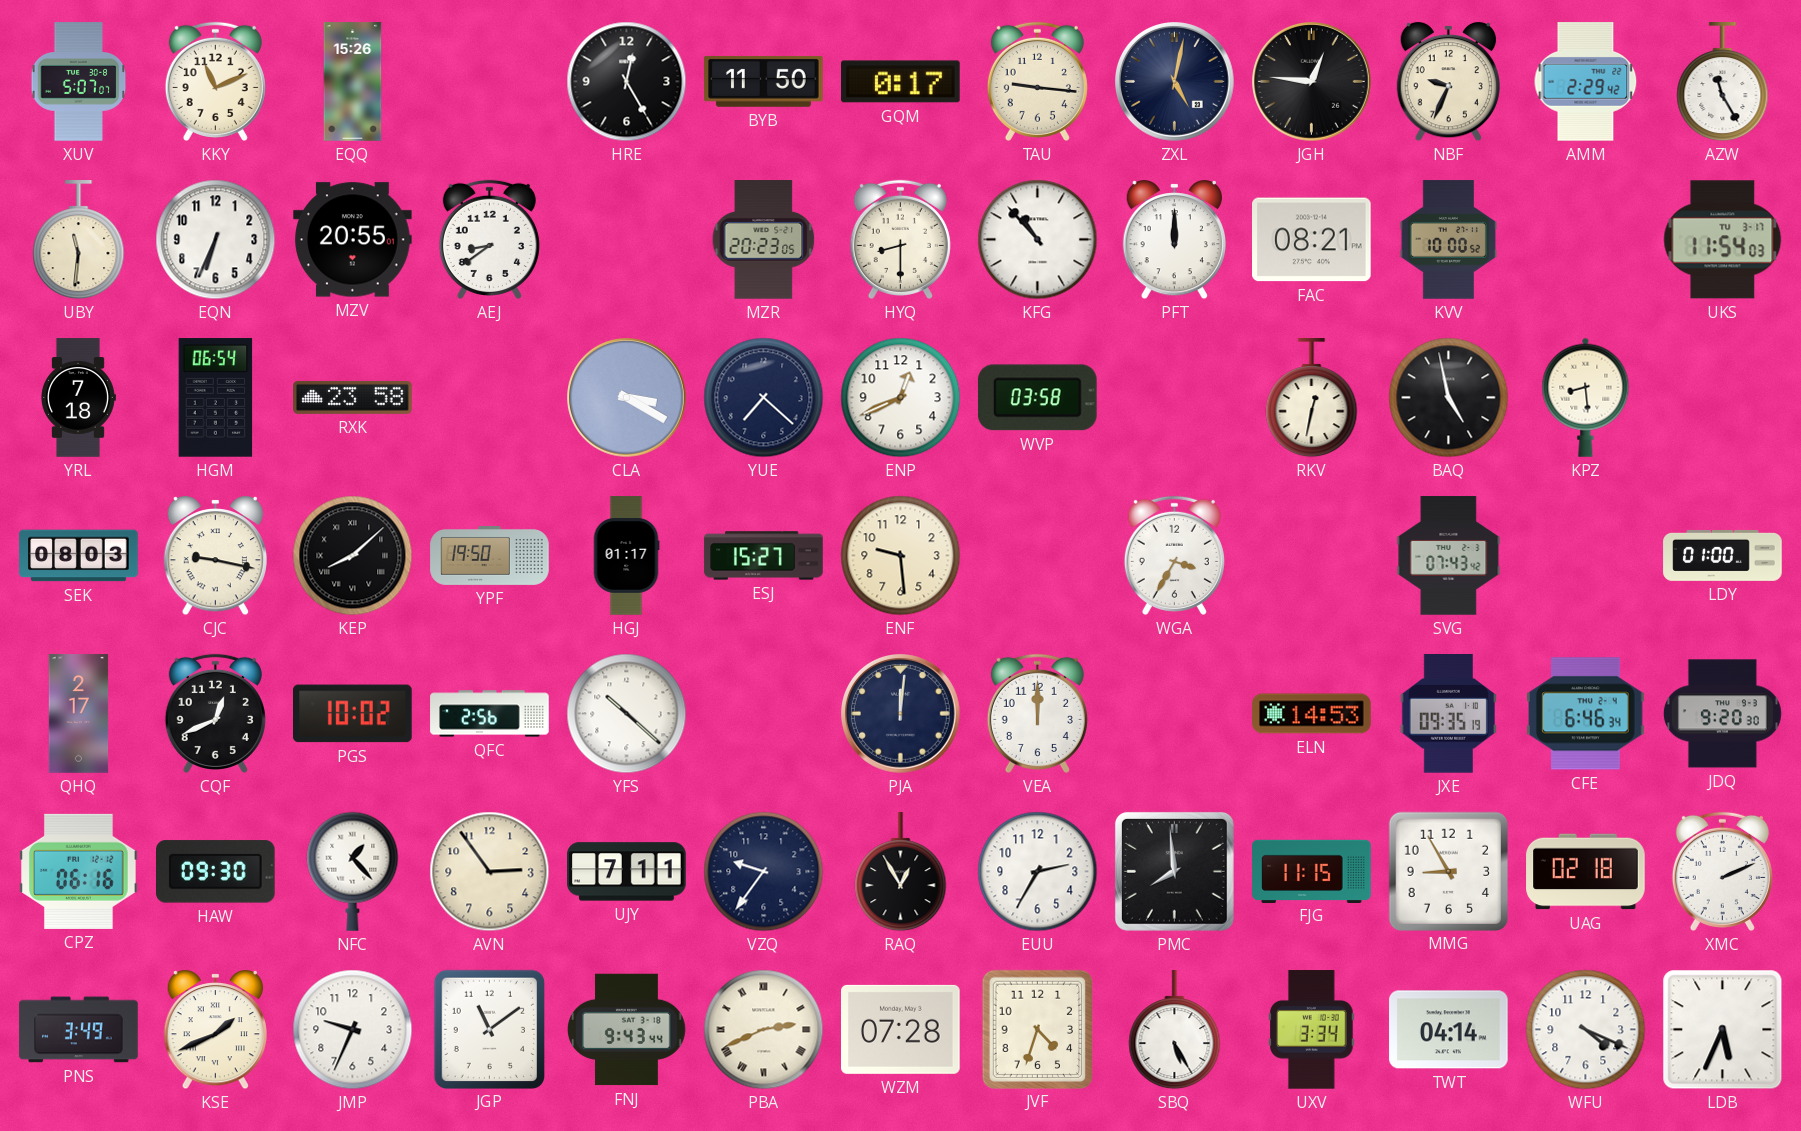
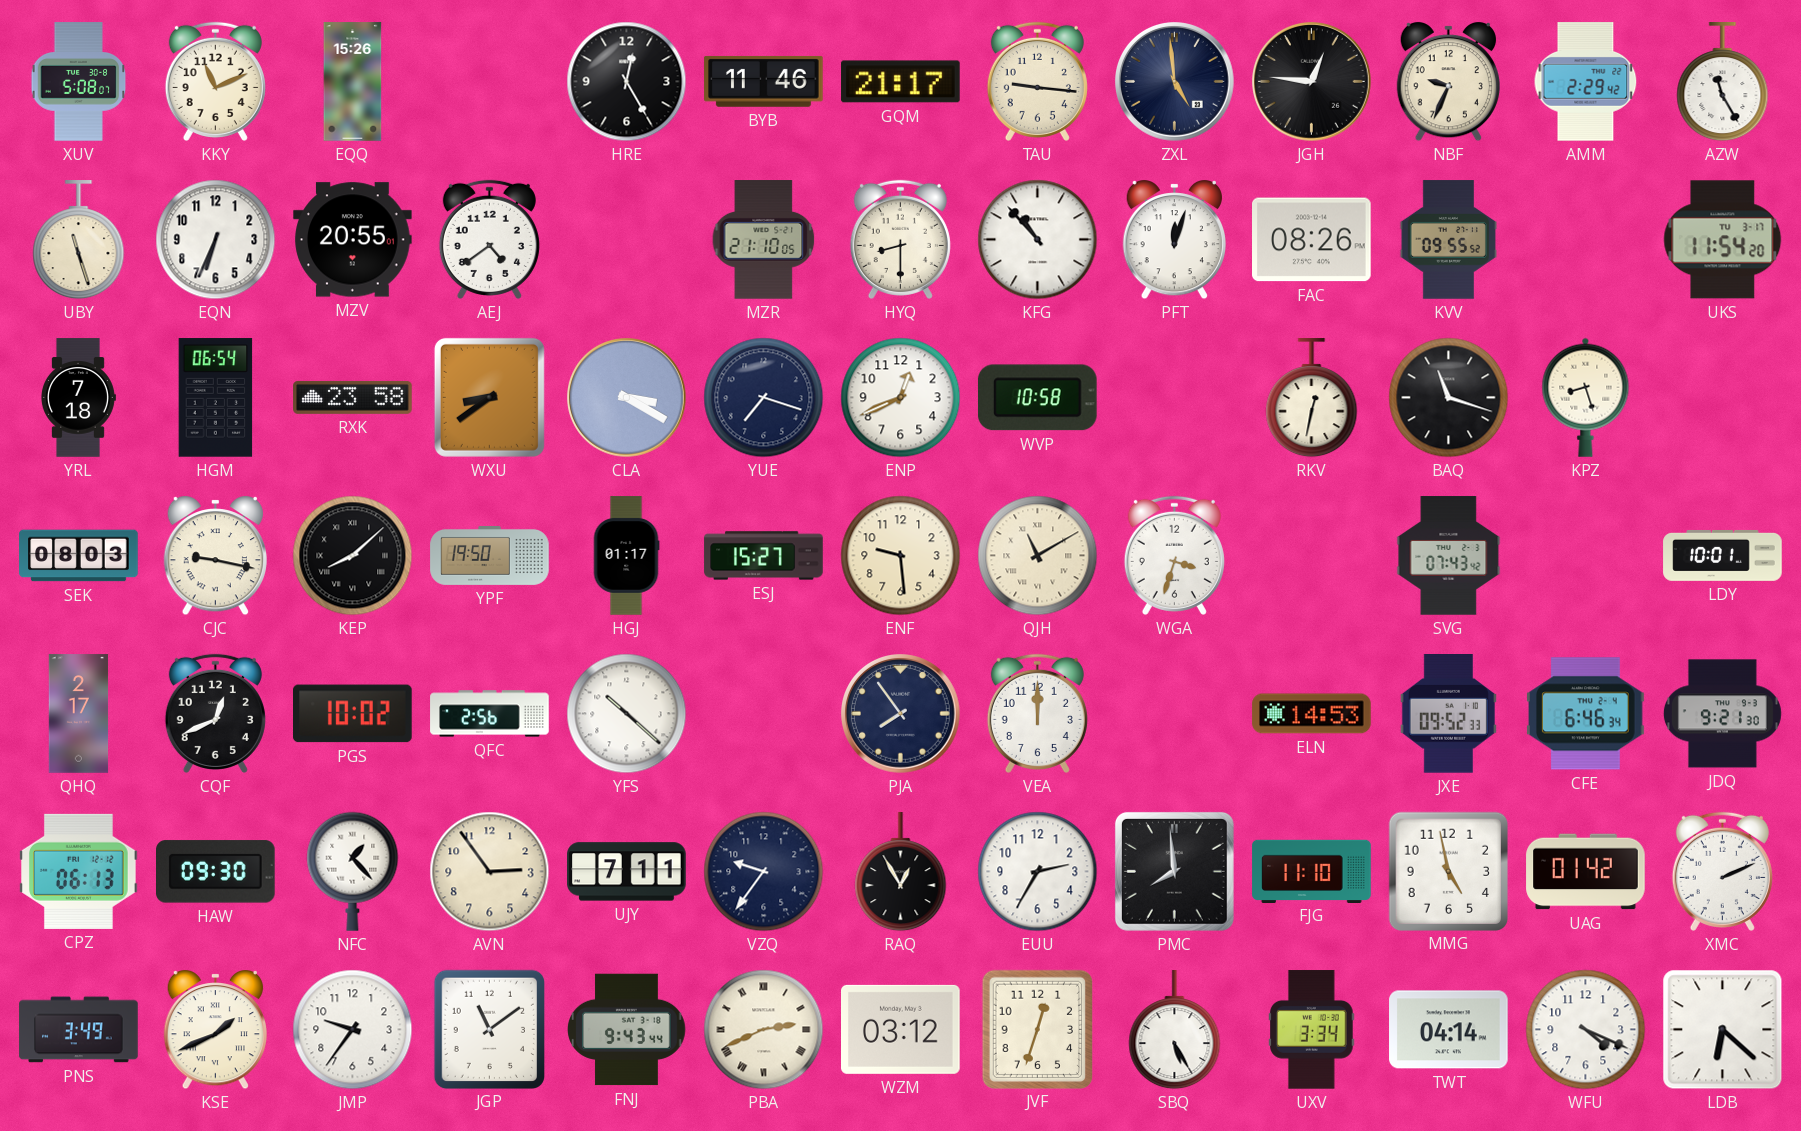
XUV: 5:07 -> 5:08
BYB: 11:50 -> 11:46
GQM: 0:17 -> 21:17
ZXL: 5:02 -> 4:59
UBY: 11:31 -> 11:27
AEJ: 8:39 -> 4:39
MZR: 20:23 -> 21:10
PFT: 12:00 -> 12:03
FAC: 08:21 -> 08:26
KVV: 10:00 -> 09:55
UKS: 11:54:03 -> 11:54:20
WXU: none -> 8:39
YUE: 7:22 -> 7:18
WVP: 03:58 -> 10:58
BAQ: 4:58 -> 11:18
KPZ: 8:29 -> 8:27
QJH: none -> 11:10
WGA: 3:35 -> 3:33
LDY: 01:00 -> 10:01
PJA: 12:01 -> 7:54
JXE: 09:35 -> 09:52
JDQ: 9:20 -> 9:21
CPZ: 06:16 -> 06:13
FJG: 11:15 -> 11:10
MMG: 8:55 -> 4:58
UAG: 02:18 -> 01:42
JMP: 9:34 -> 9:36
WZM: 07:28 -> 03:12
JVF: 4:33 -> 12:33
LDB: 5:34 -> 6:22
